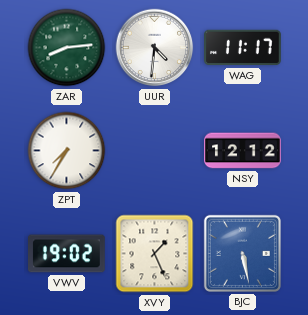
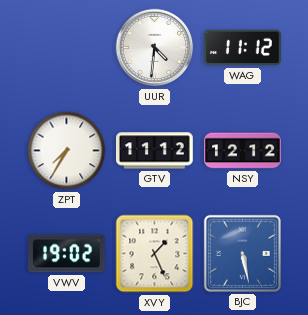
ZAR: 8:14 -> none
WAG: 11:17 -> 11:12
GTV: none -> 11:12
